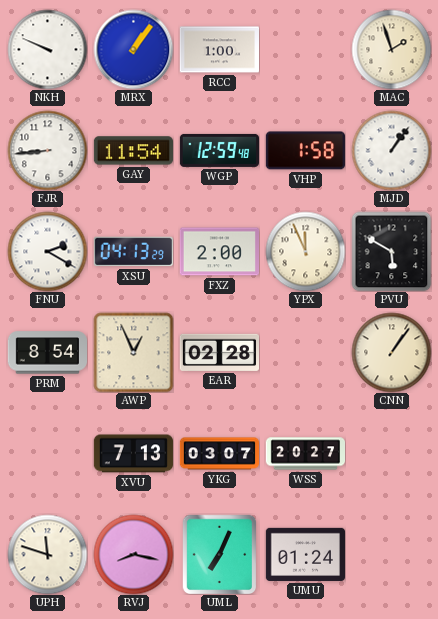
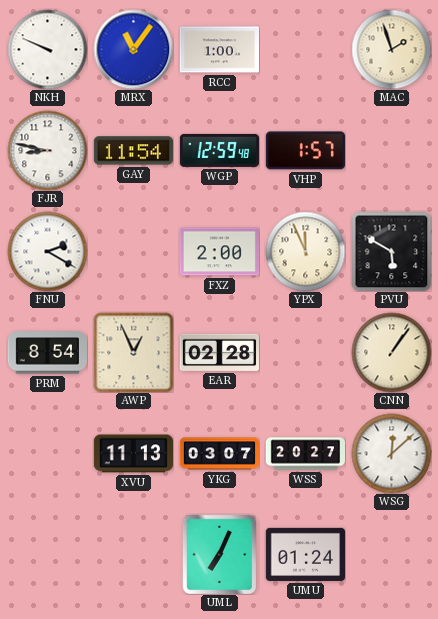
MRX: 1:06 -> 11:06
FJR: 8:44 -> 8:47
VHP: 1:58 -> 1:57
MJD: 1:06 -> none
XSU: 04:13 -> none
XVU: 7:13 -> 11:13
WSG: none -> 12:08
UPH: 11:48 -> none
RVJ: 8:17 -> none
